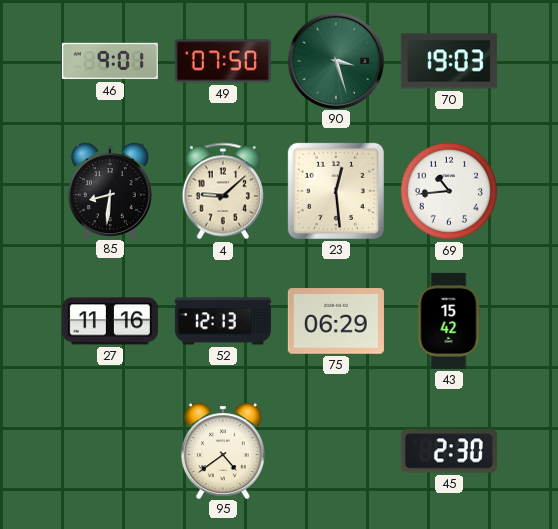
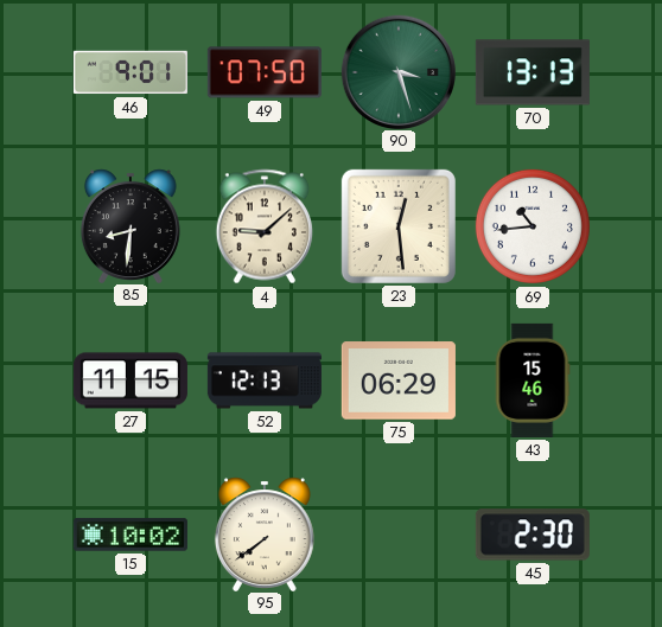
70: 19:03 -> 13:13
27: 11:16 -> 11:15
43: 15:42 -> 15:46
15: none -> 10:02
95: 4:39 -> 7:39
